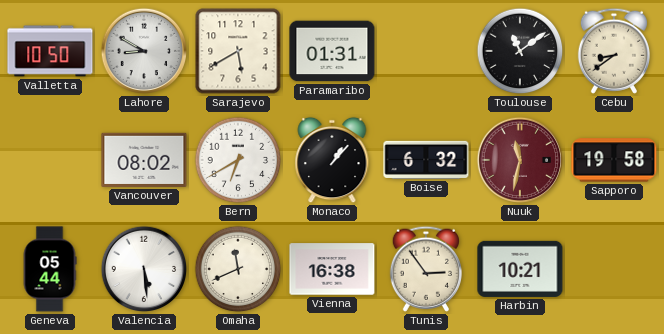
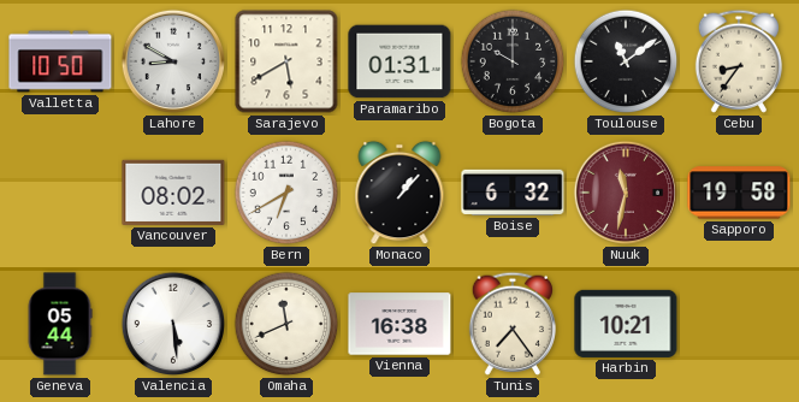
Bogota: none -> 10:00
Cebu: 8:39 -> 8:36
Tunis: 2:54 -> 7:24
